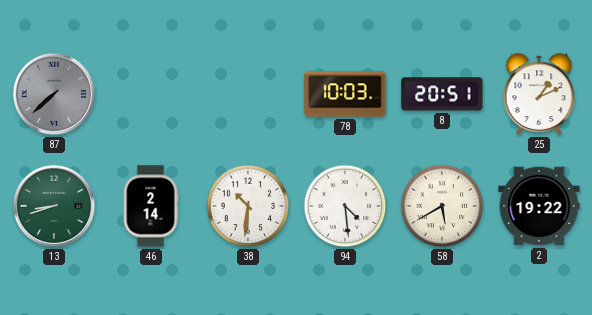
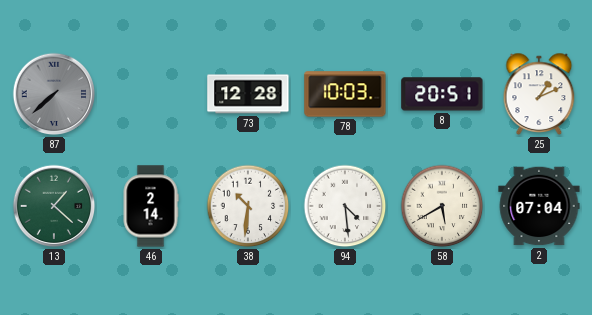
73: none -> 12:28
13: 8:42 -> 1:22
2: 19:22 -> 07:04
